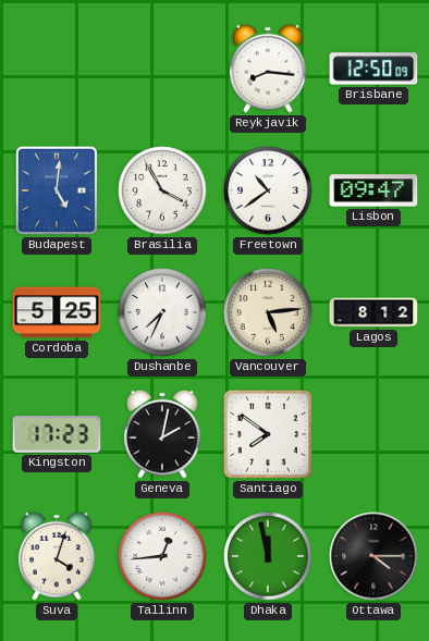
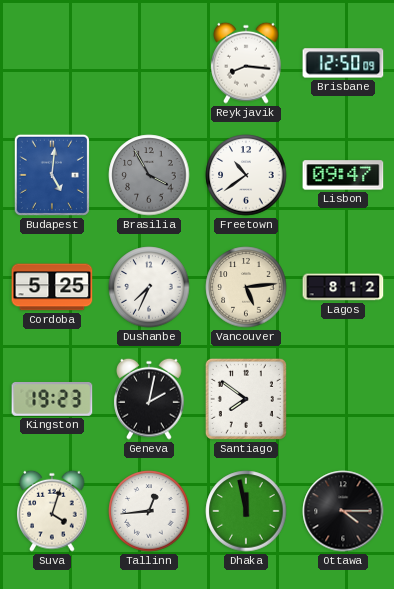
Brasilia dial: white -> grey
Kingston: 17:23 -> 19:23
